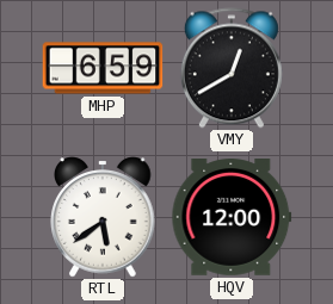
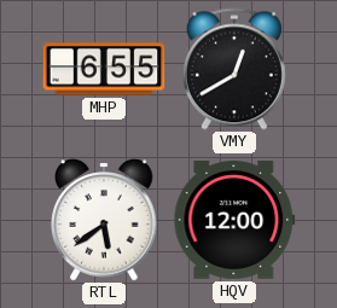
MHP: 6:59 -> 6:55
